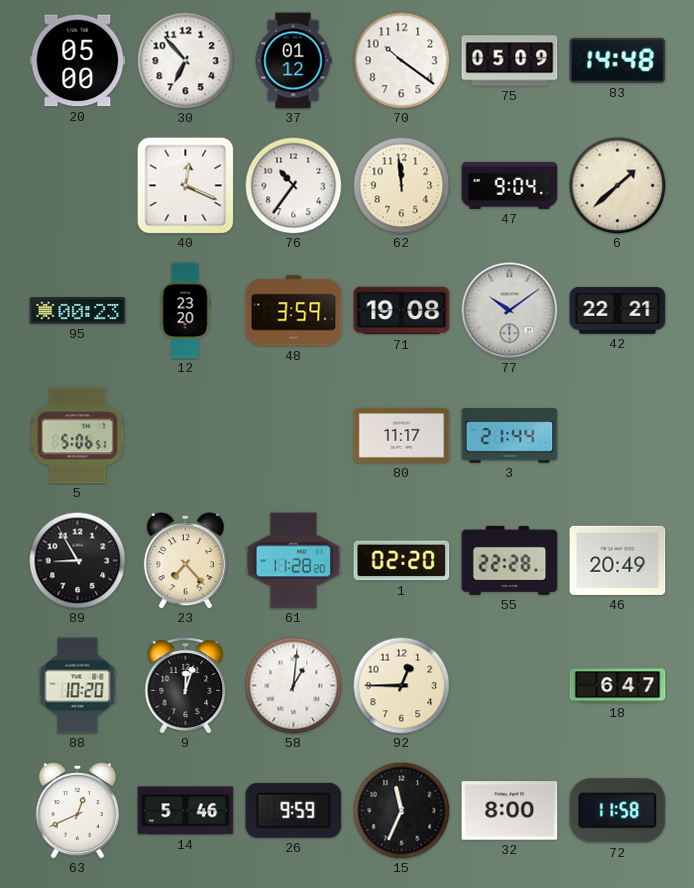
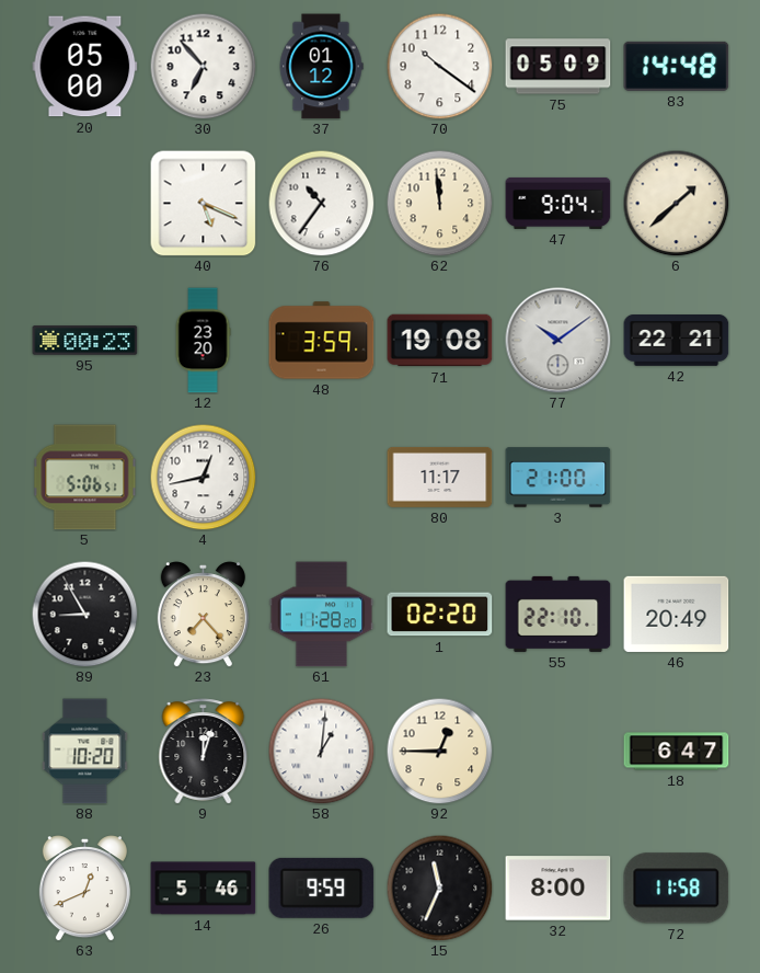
40: 12:19 -> 5:19
4: none -> 12:43
3: 21:44 -> 21:00
55: 22:28 -> 22:10
